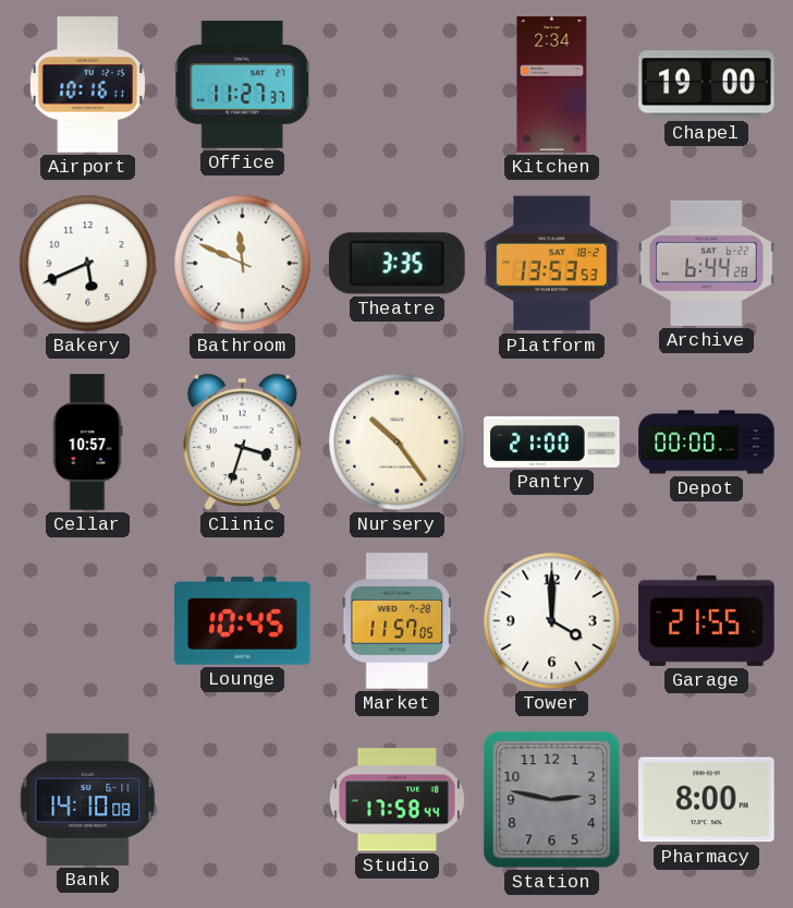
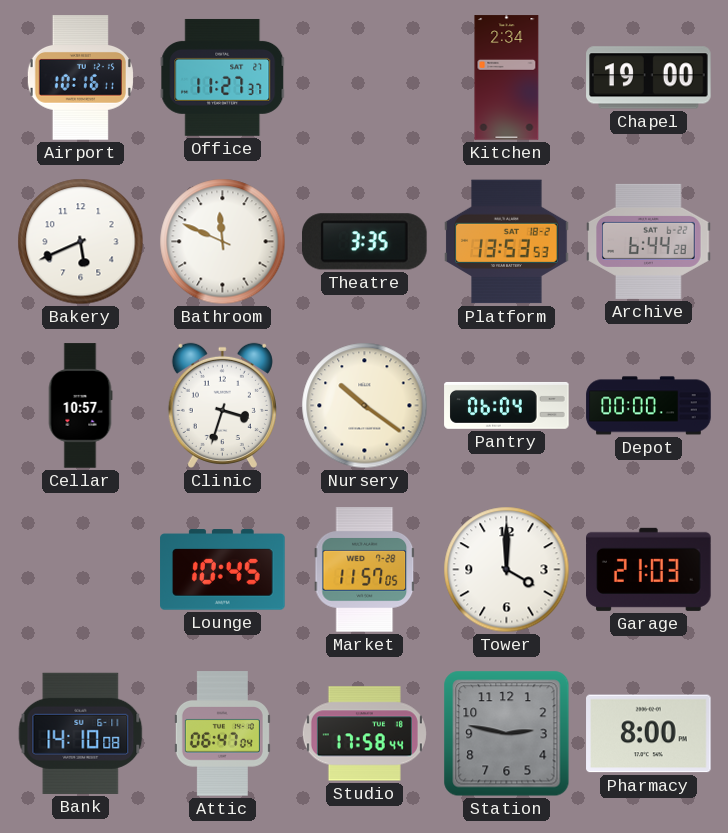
Nursery: 10:24 -> 10:21
Pantry: 21:00 -> 06:04
Garage: 21:55 -> 21:03
Attic: none -> 06:47
